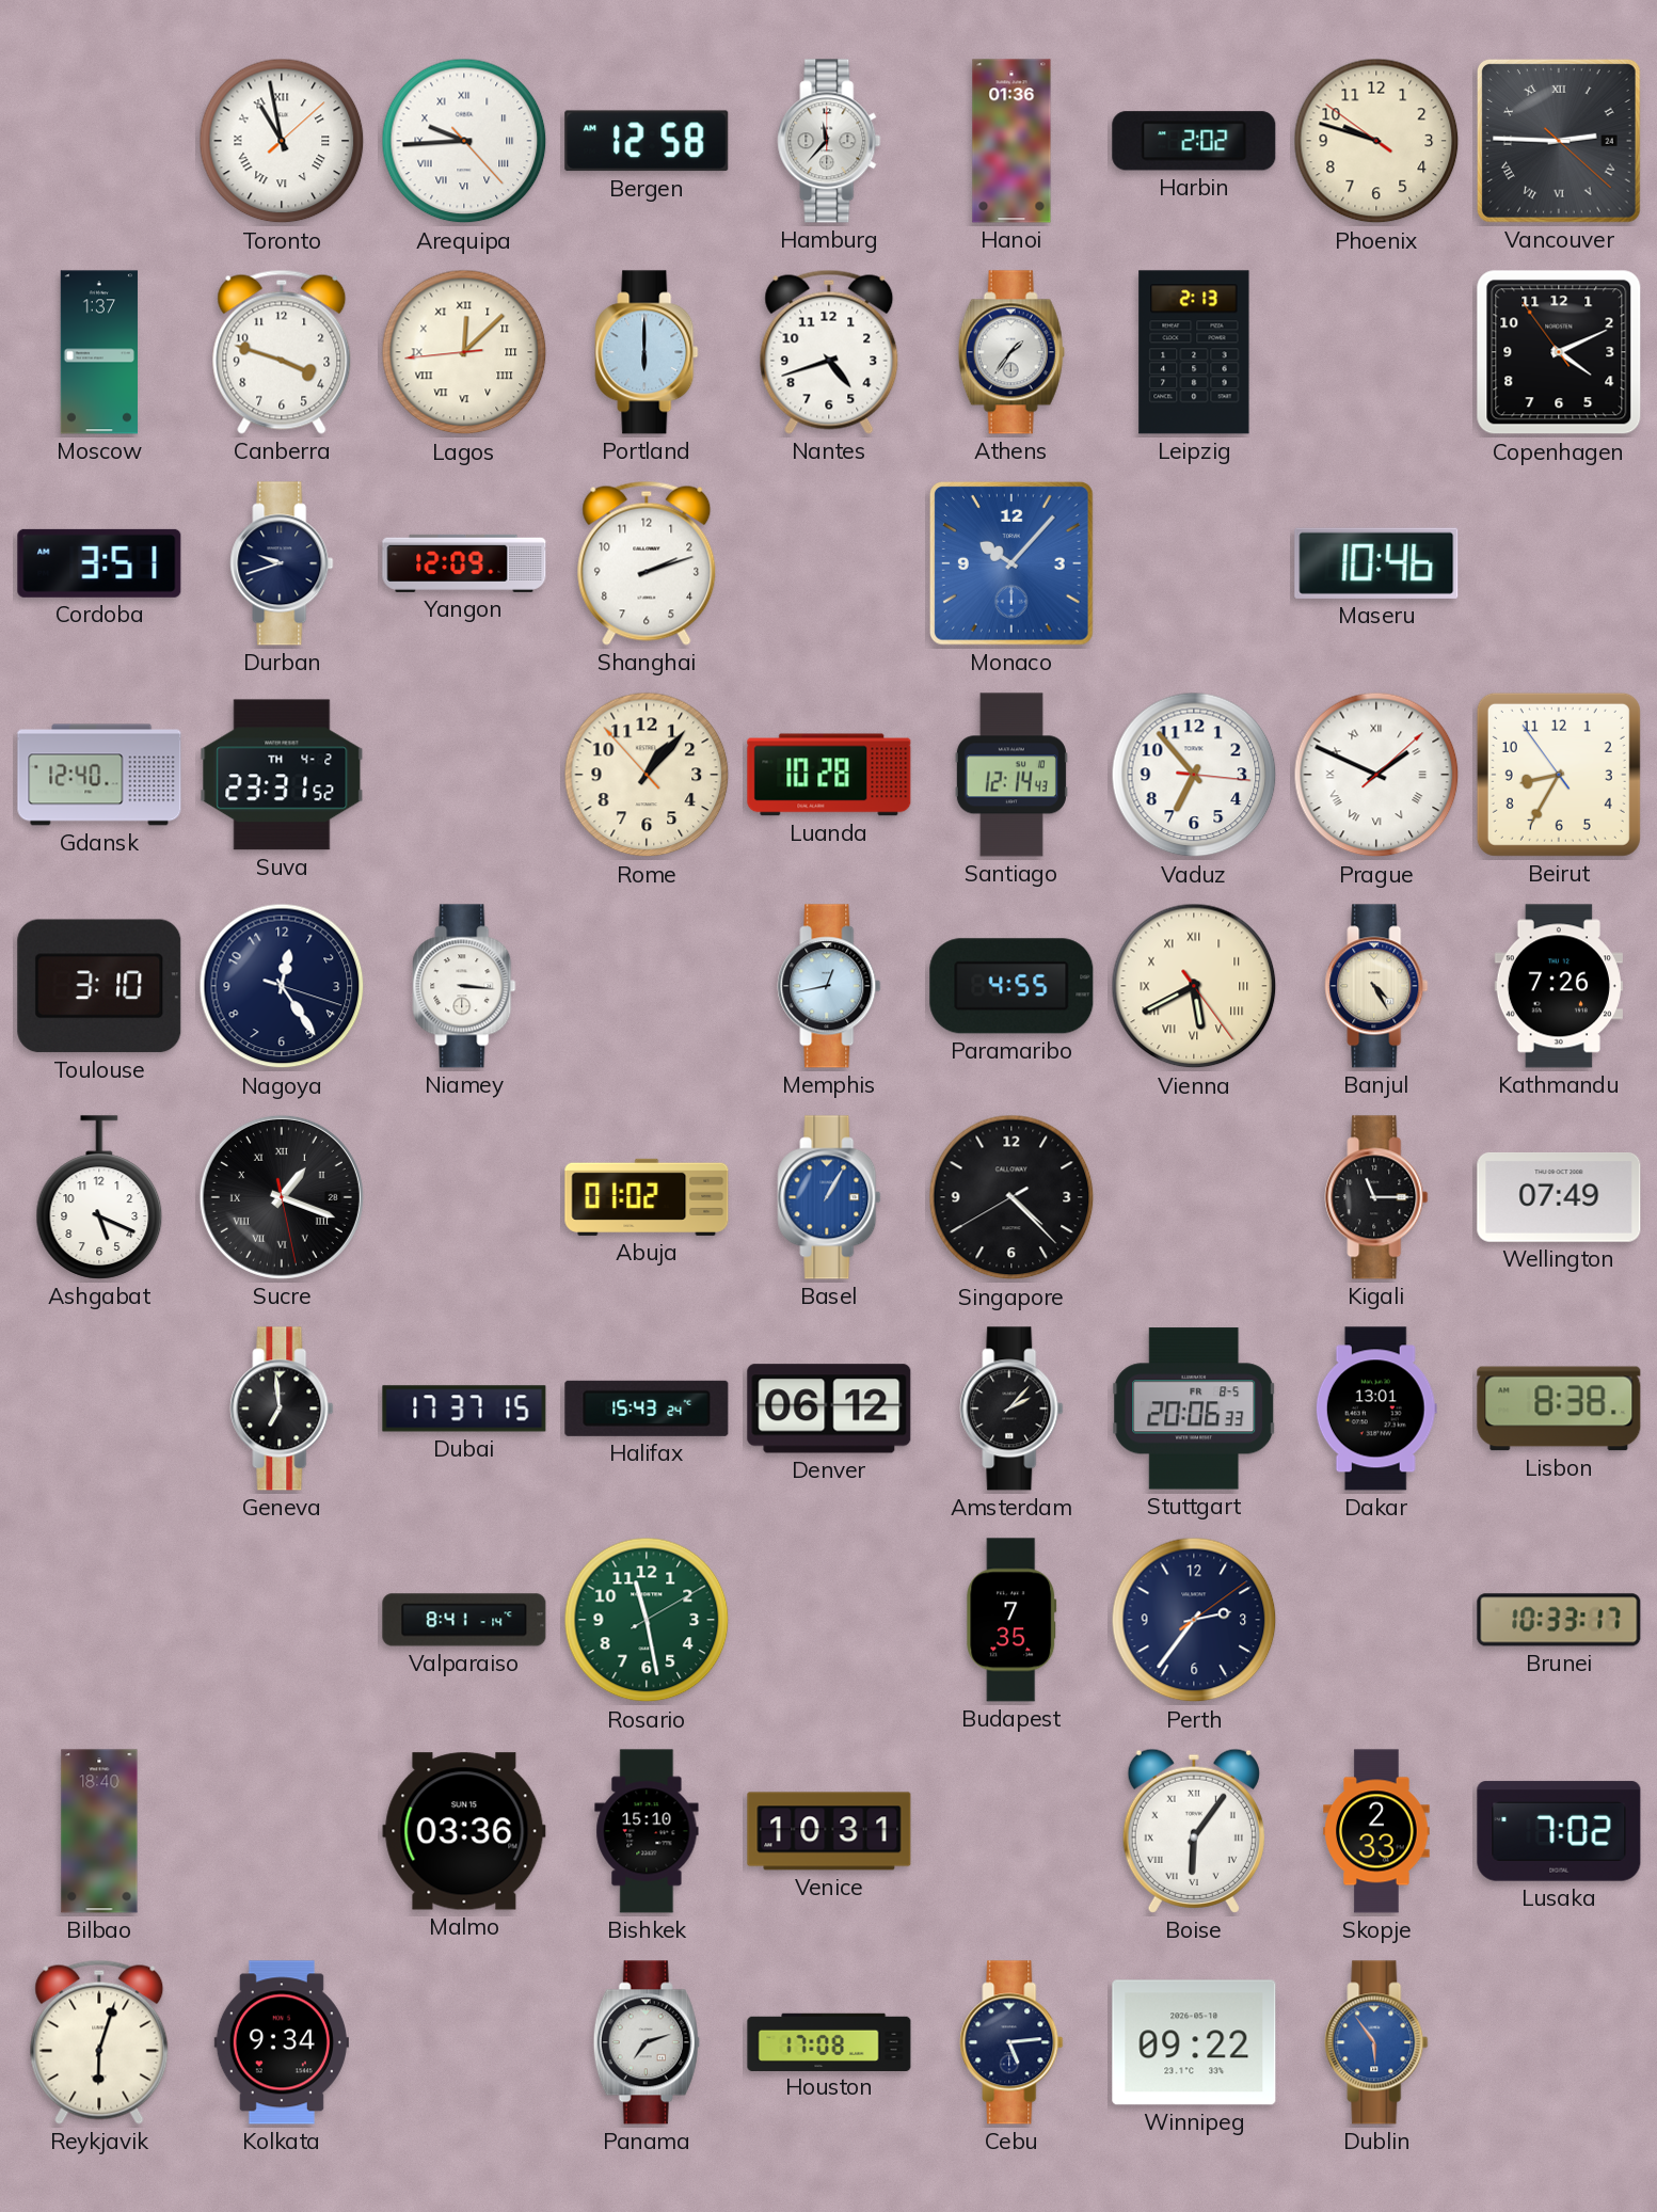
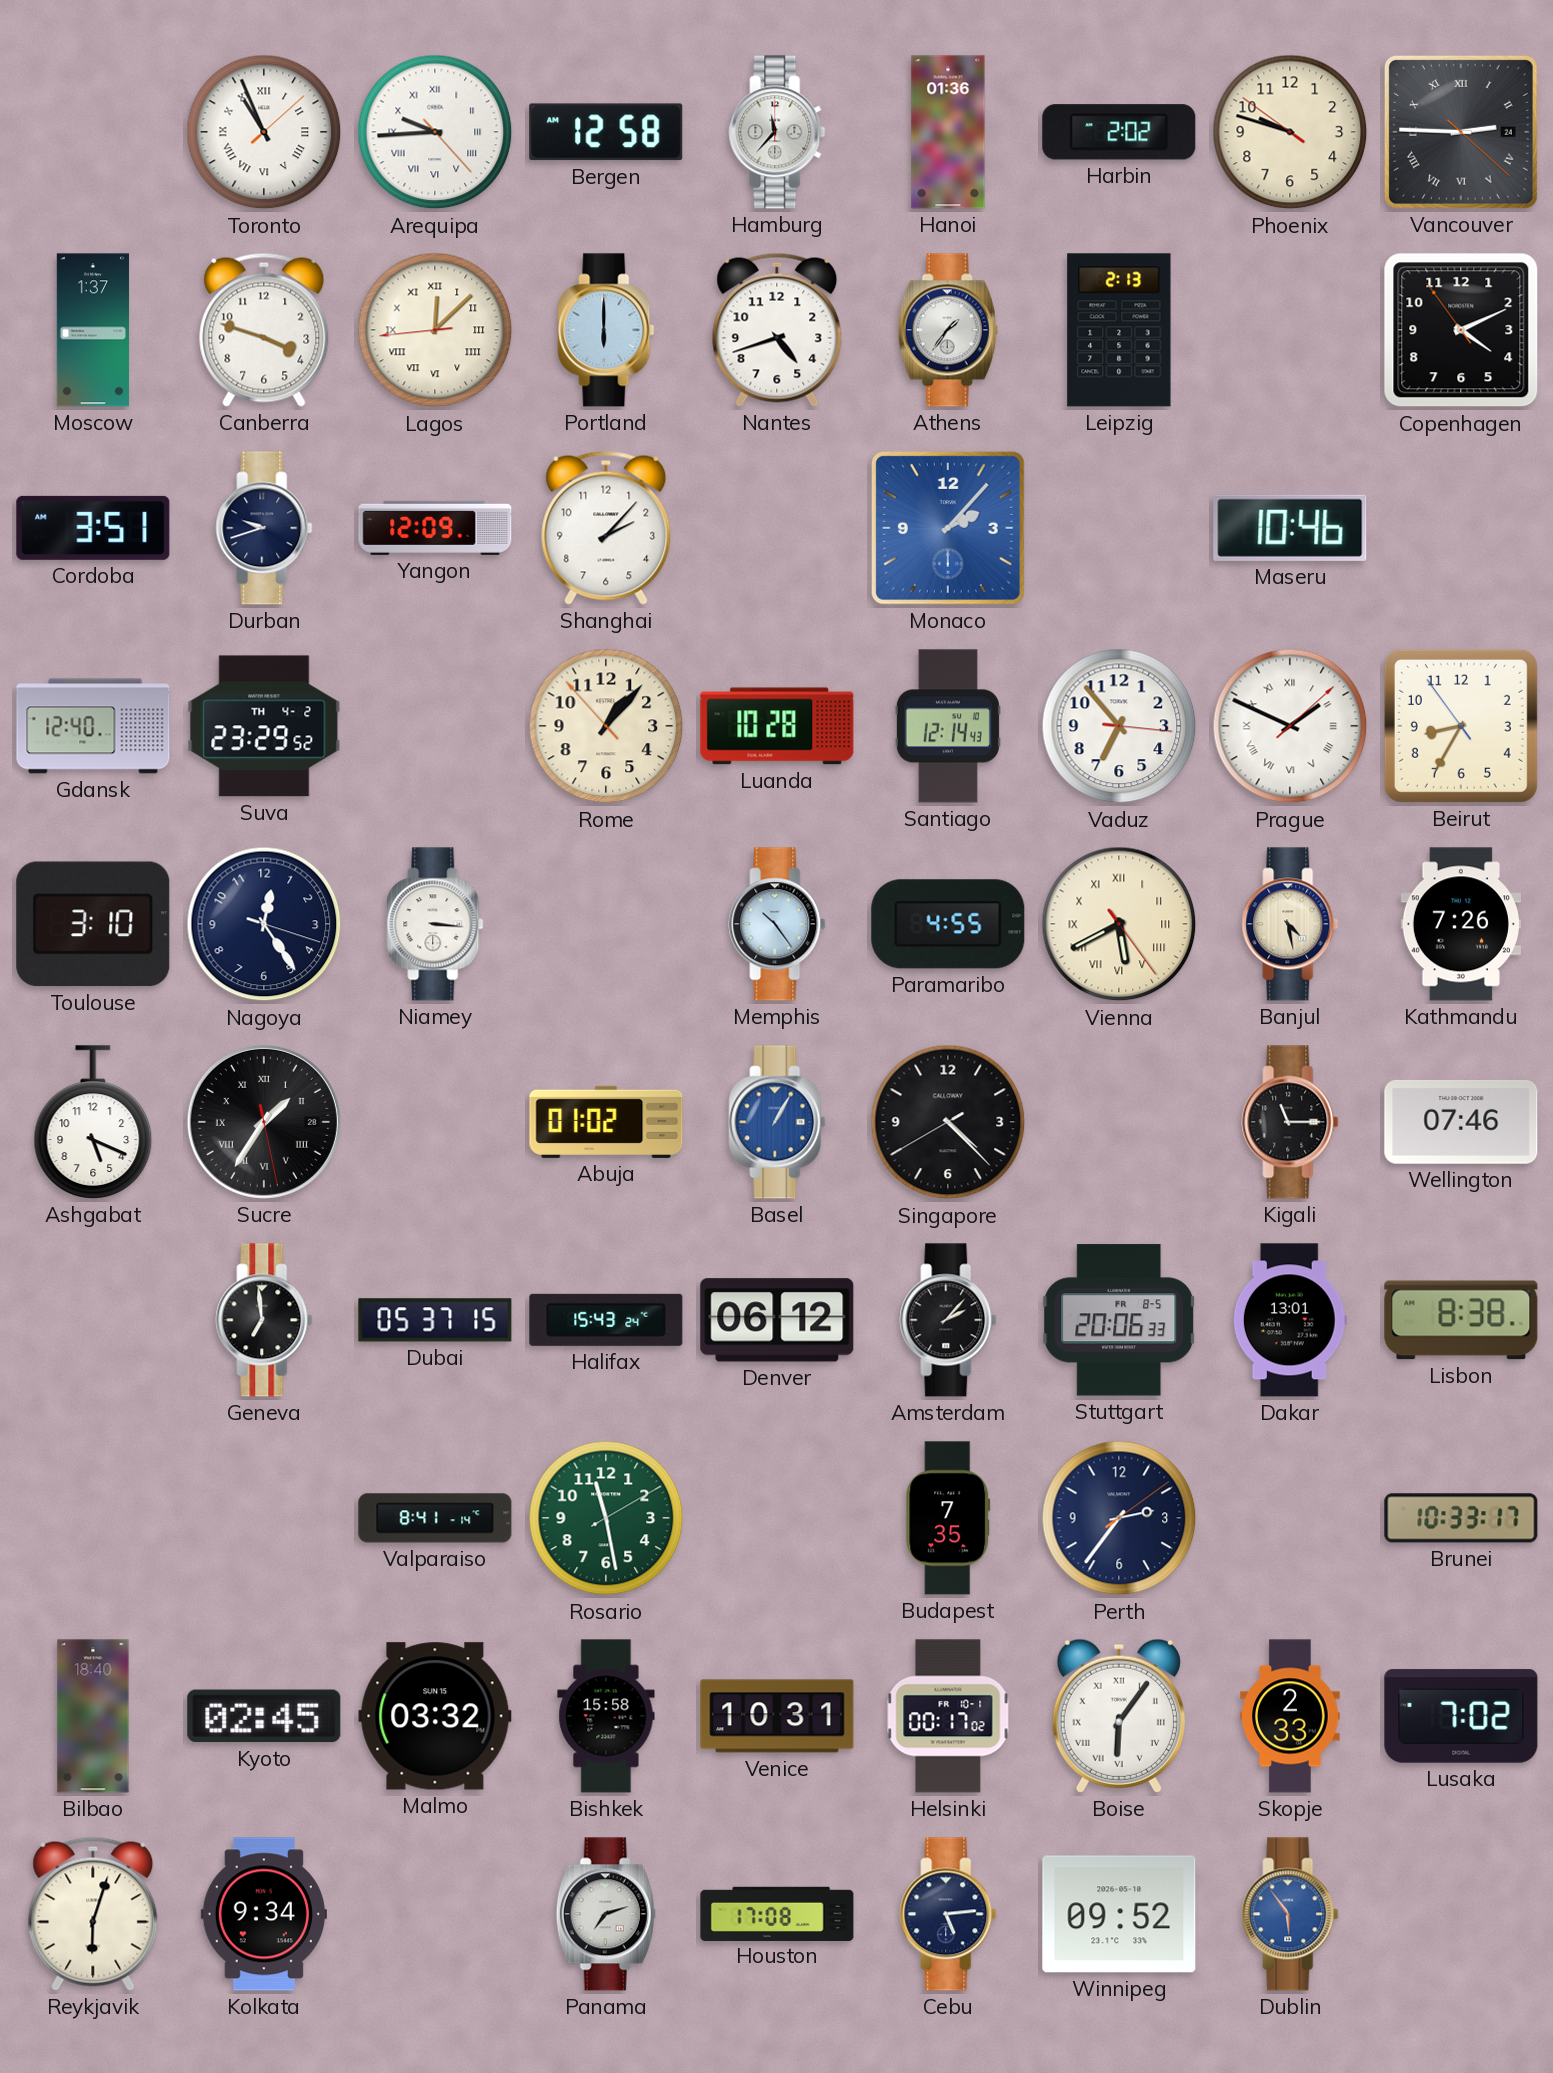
Toronto: 10:58 -> 10:56
Shanghai: 2:12 -> 2:07
Monaco: 10:07 -> 2:07
Suva: 23:31 -> 23:29
Memphis: 12:43 -> 10:24
Banjul: 4:25 -> 4:28
Sucre: 1:18 -> 1:35
Wellington: 07:49 -> 07:46
Dubai: 17:37 -> 05:37
Kyoto: none -> 02:45
Malmo: 03:36 -> 03:32
Bishkek: 15:10 -> 15:58
Helsinki: none -> 00:17
Winnipeg: 09:22 -> 09:52
